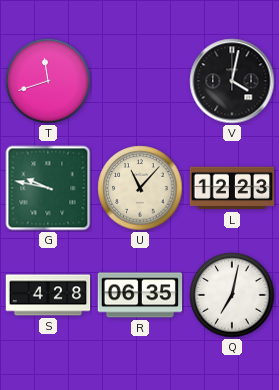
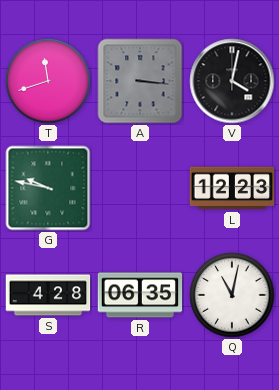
A: none -> 3:16
U: 11:07 -> none
Q: 7:02 -> 11:02
